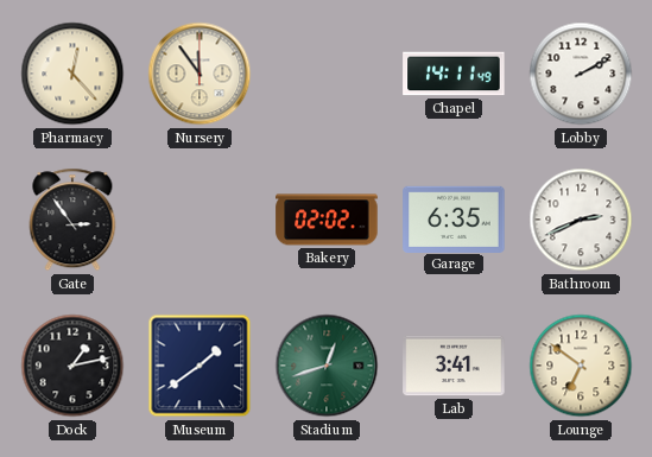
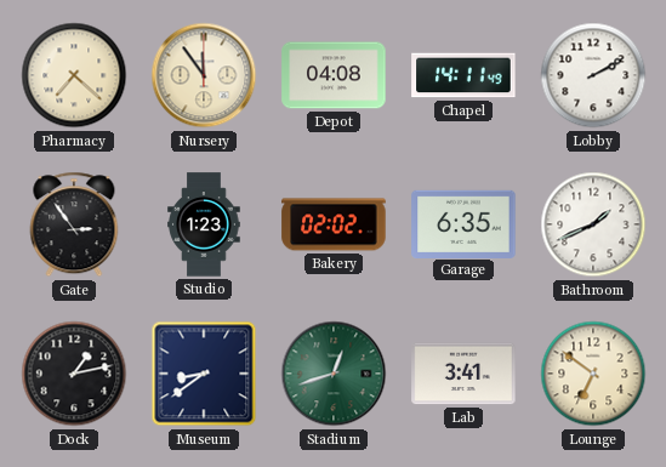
Pharmacy: 12:23 -> 7:22
Depot: none -> 04:08
Studio: none -> 1:23
Bathroom: 2:41 -> 1:41
Museum: 1:39 -> 8:39
